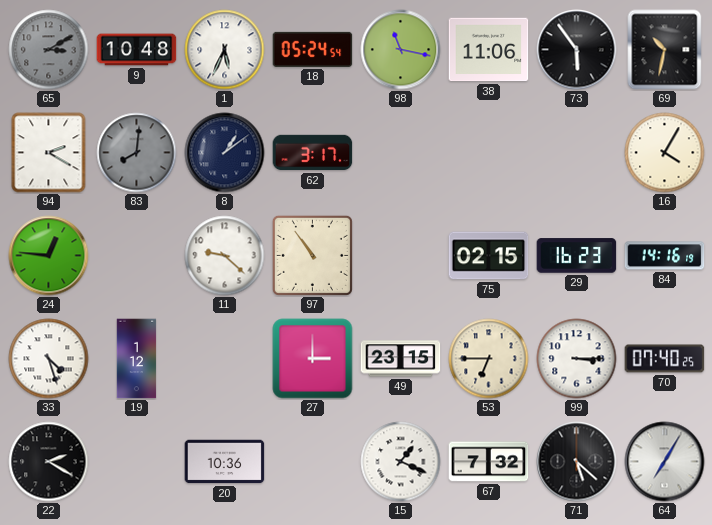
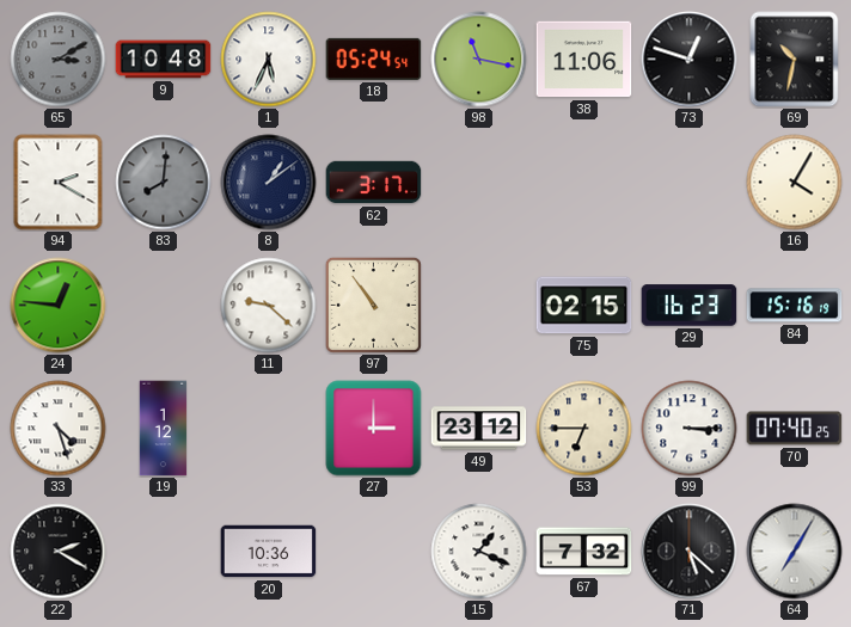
73: 5:54 -> 12:48
84: 14:16 -> 15:16
49: 23:15 -> 23:12
